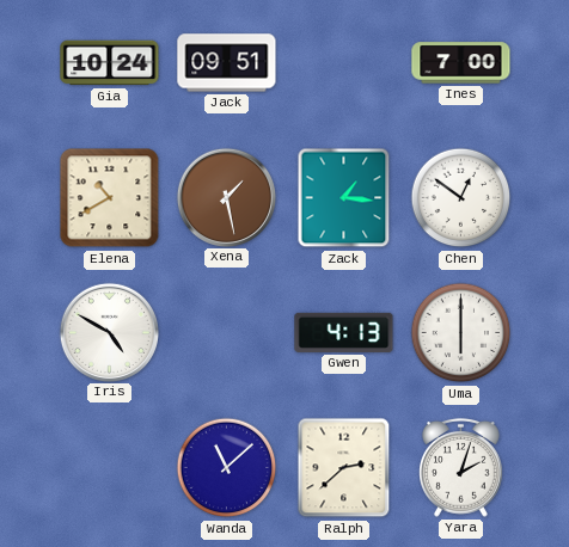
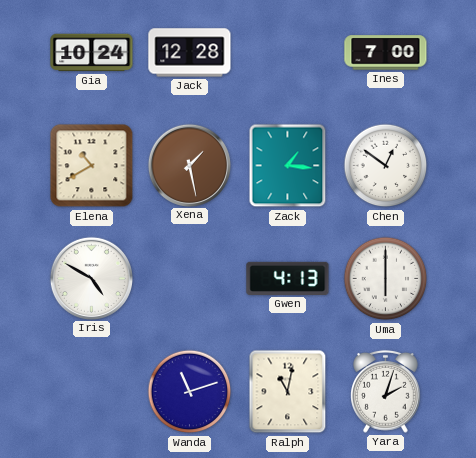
Jack: 09:51 -> 12:28
Wanda: 11:08 -> 11:12
Ralph: 2:38 -> 11:02
